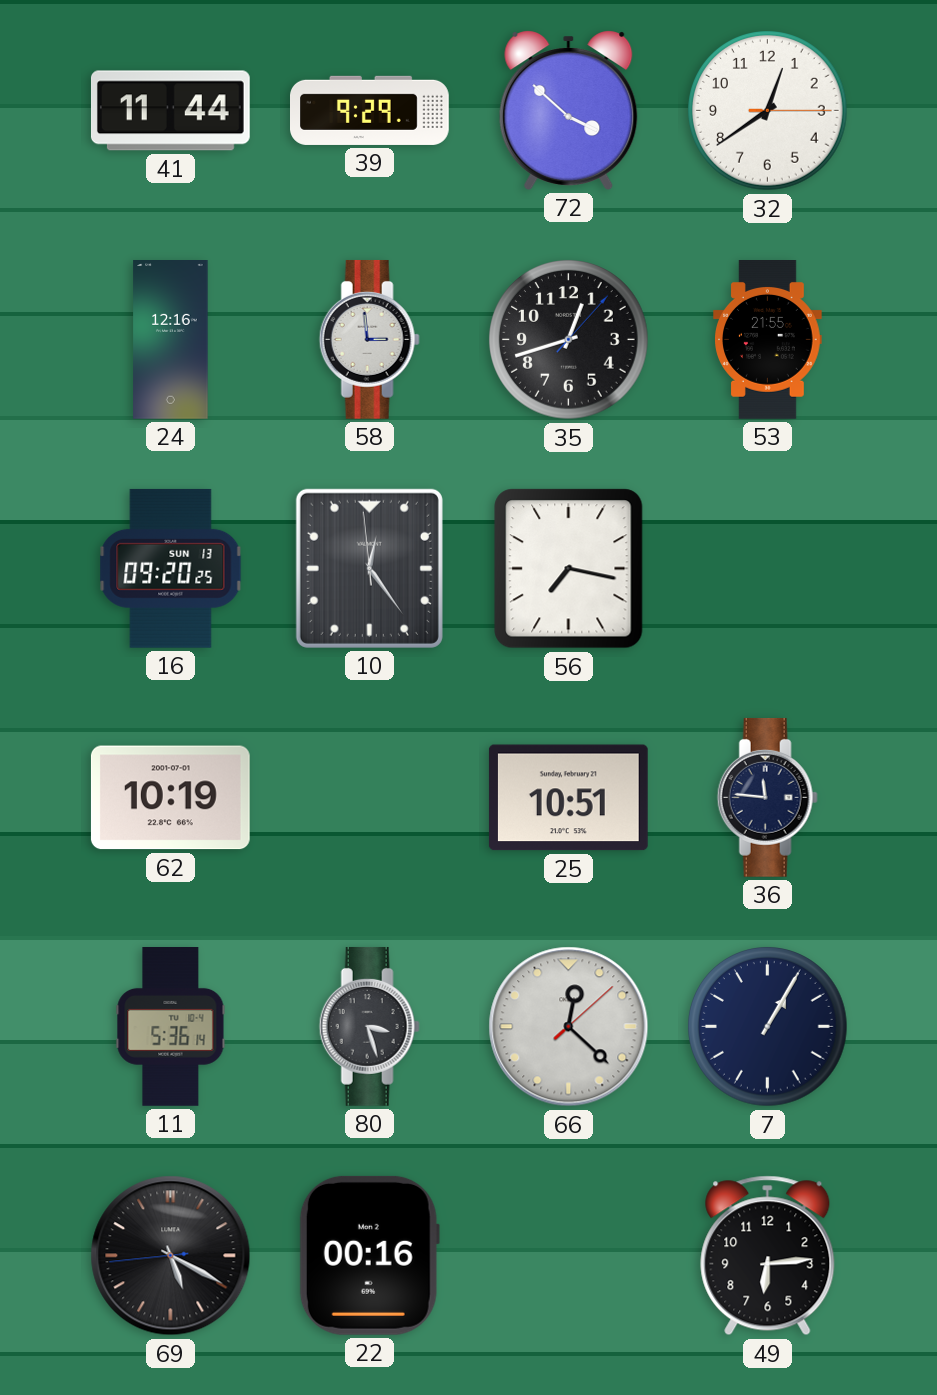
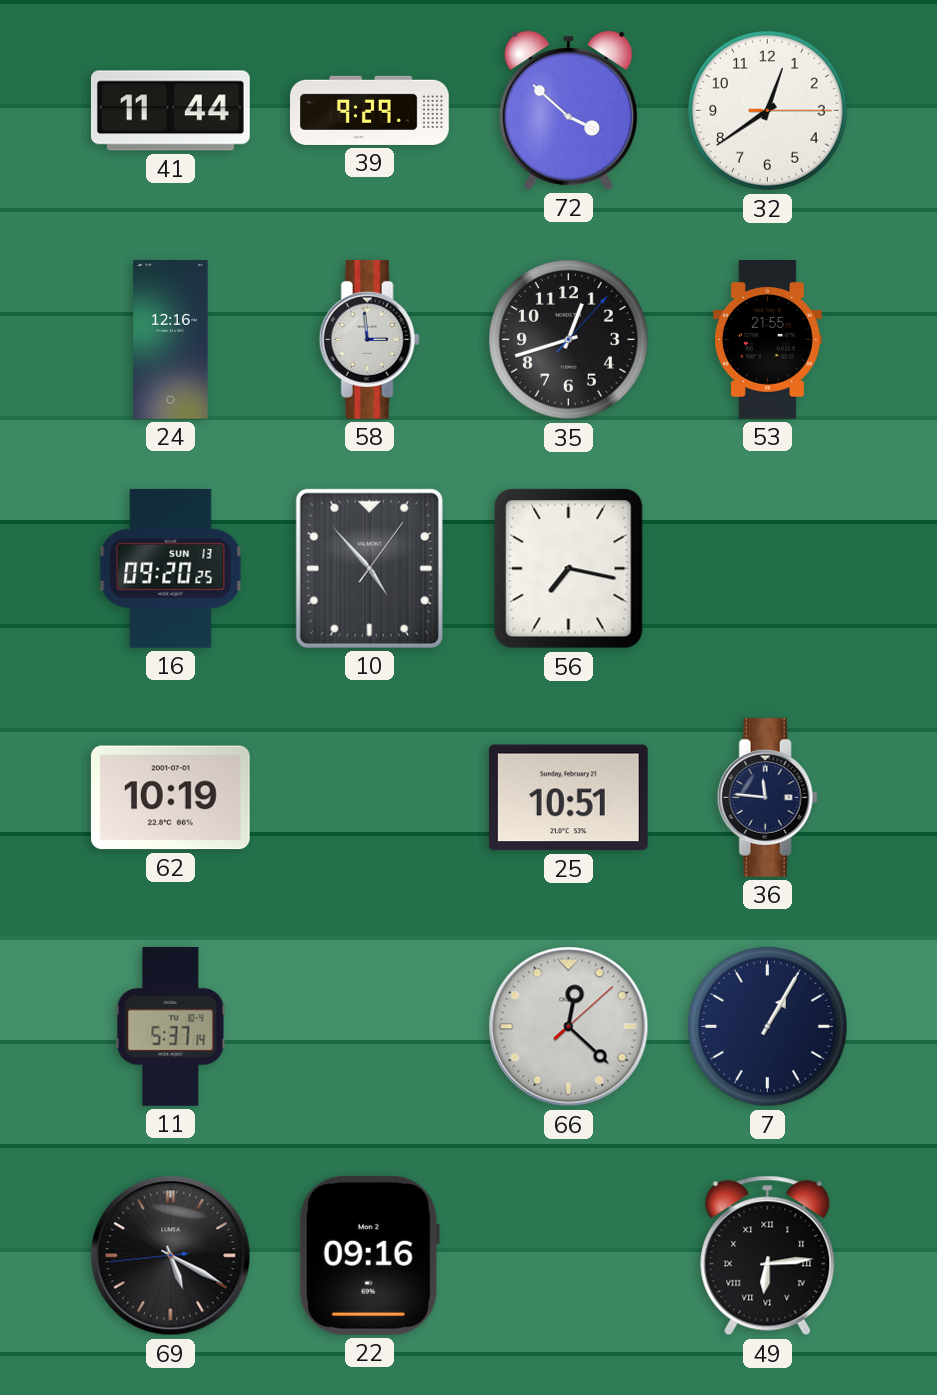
10: 12:23 -> 4:53
11: 5:36 -> 5:37
80: 3:27 -> none
22: 00:16 -> 09:16
49 numerals: Arabic -> Roman
